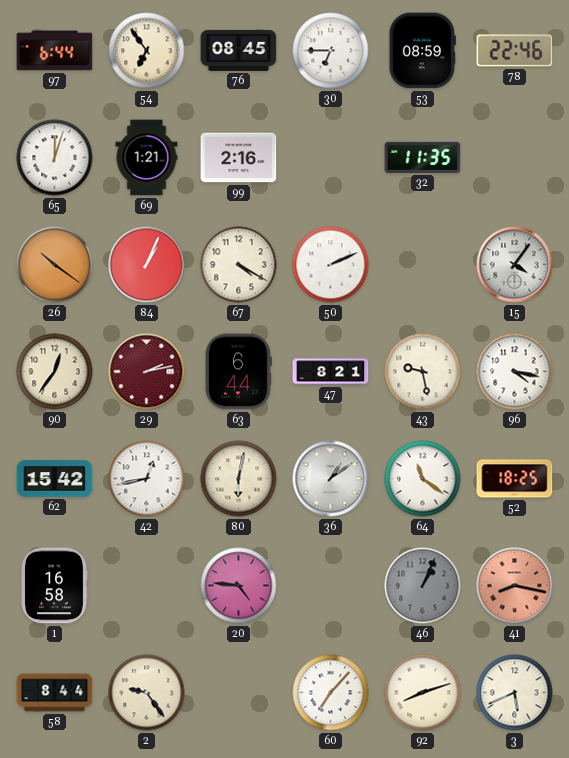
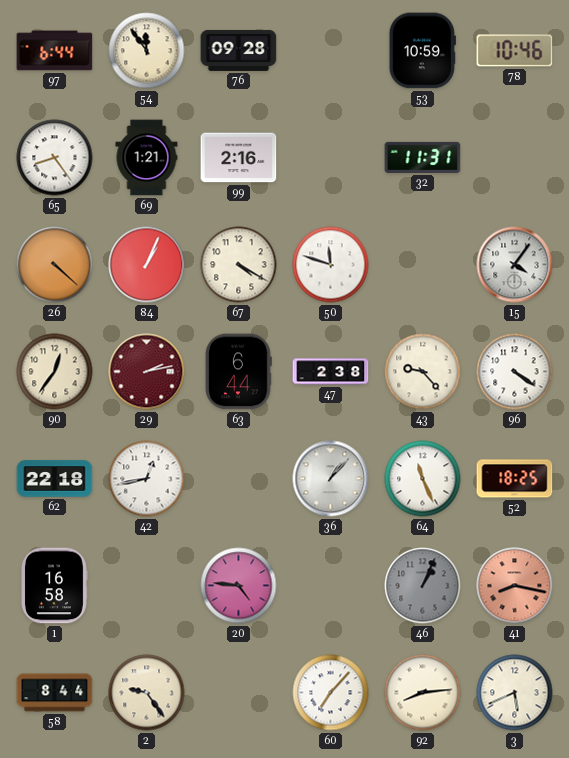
54: 6:54 -> 11:54
76: 08:45 -> 09:28
30: 6:45 -> none
53: 08:59 -> 10:59
78: 22:46 -> 10:46
65: 12:03 -> 8:24
32: 11:35 -> 11:31
26: 10:21 -> 4:22
50: 2:11 -> 11:48
47: 8:21 -> 2:38
43: 9:28 -> 9:23
96: 4:17 -> 4:21
62: 15:42 -> 22:18
80: 6:02 -> none
36: 1:09 -> 1:07
64: 11:21 -> 11:26
92: 8:12 -> 8:14
